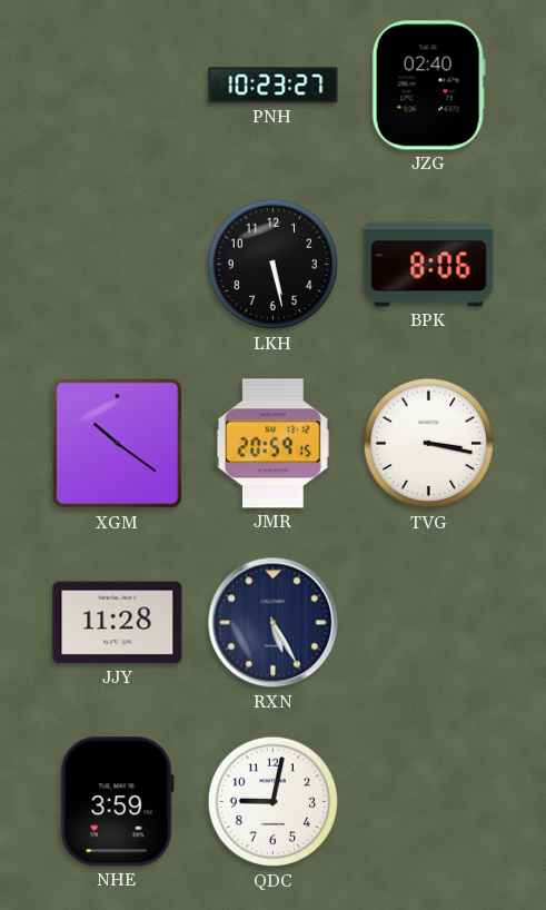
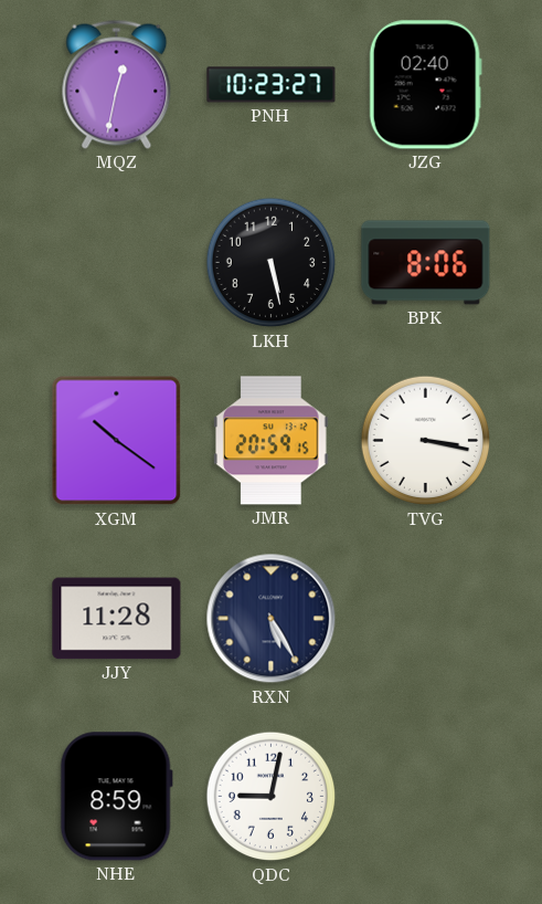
MQZ: none -> 12:32
NHE: 3:59 -> 8:59
